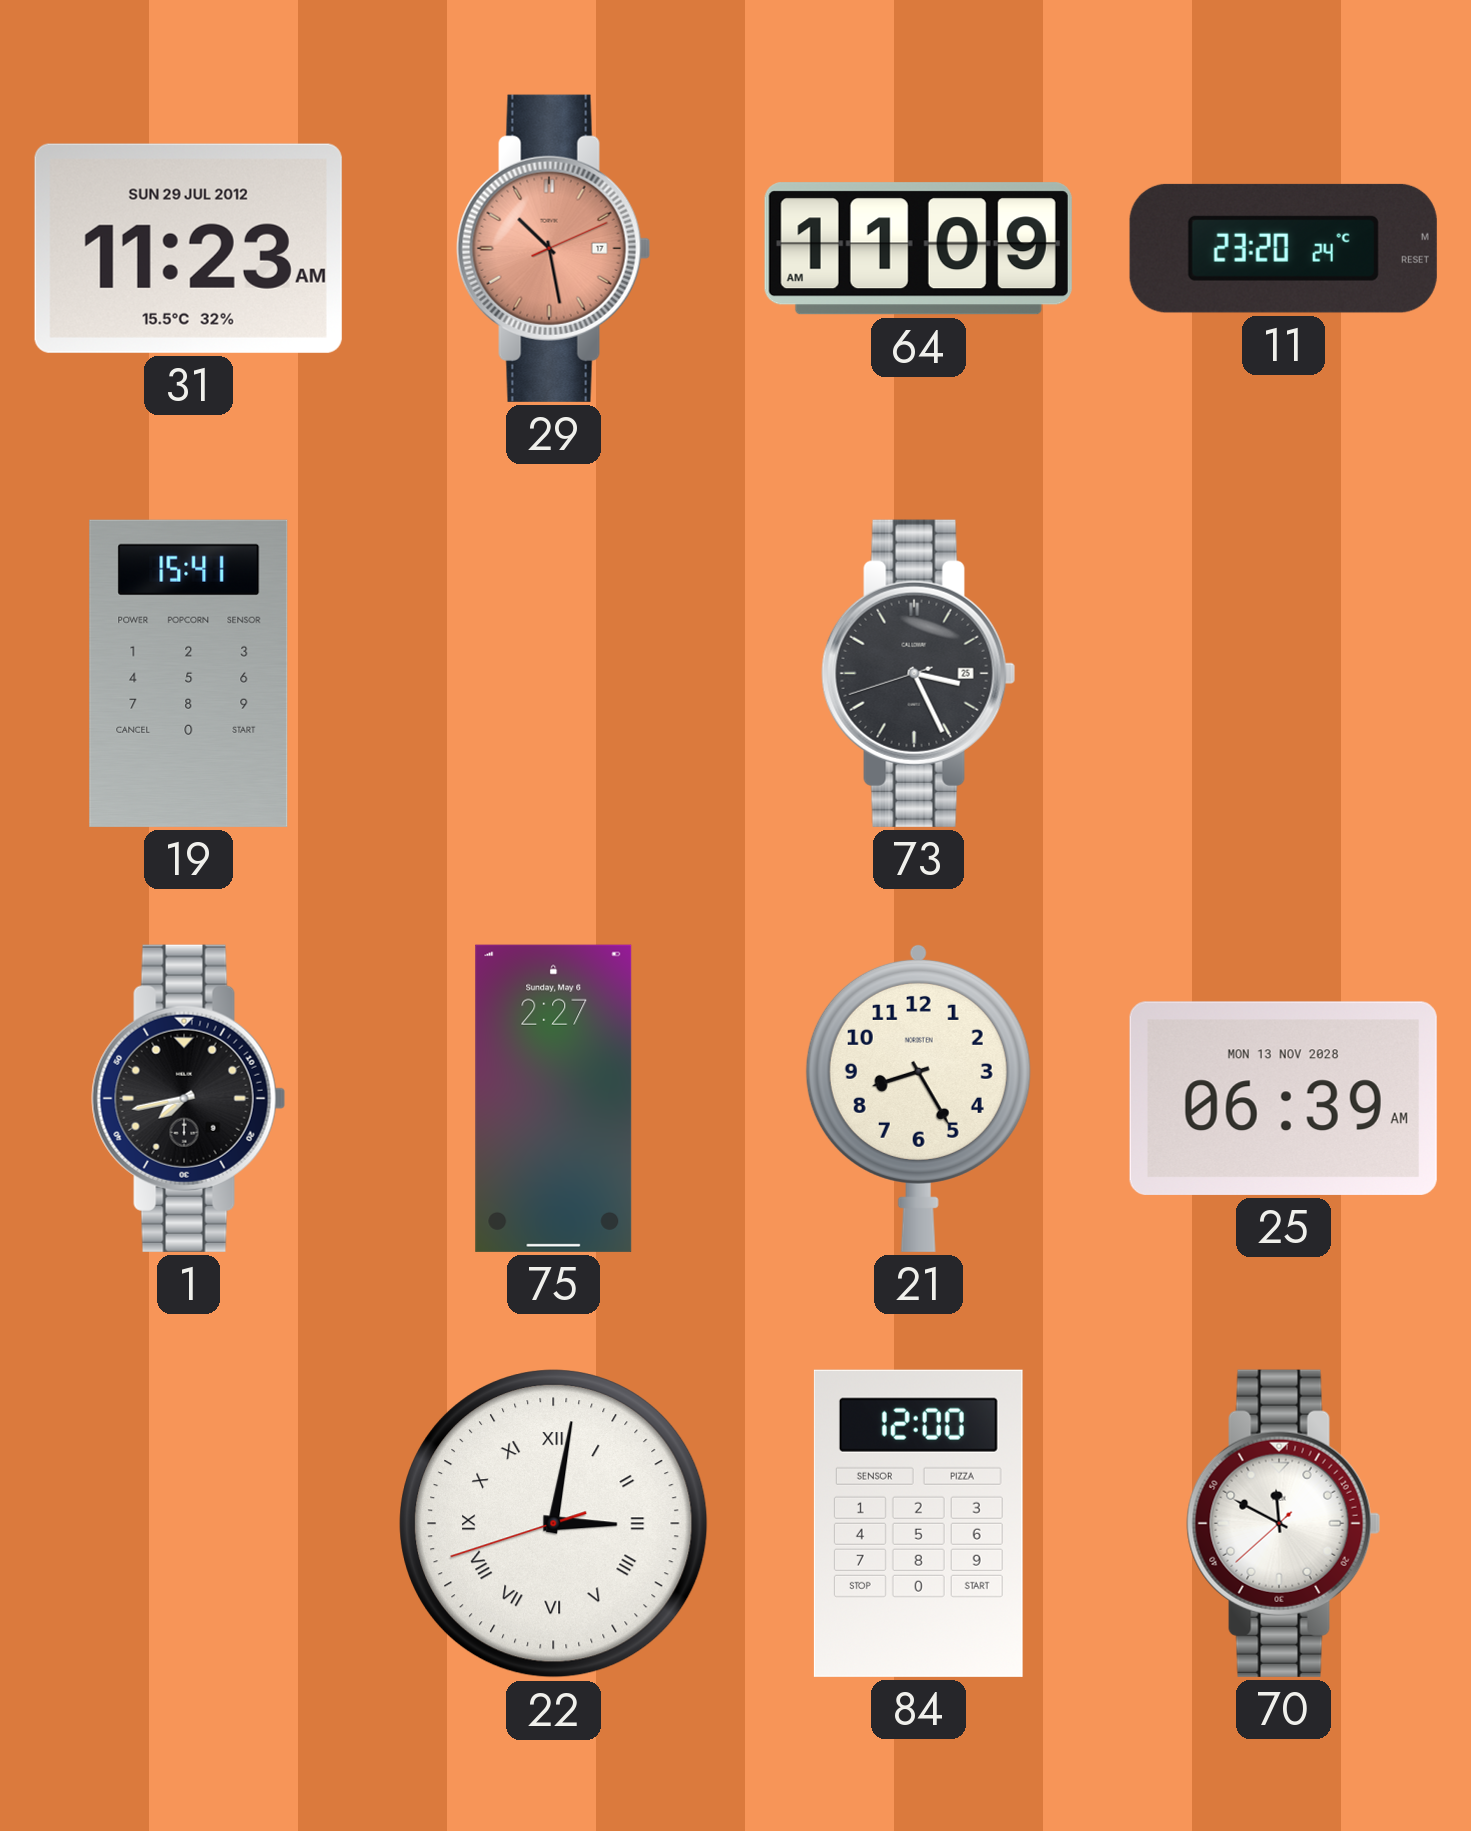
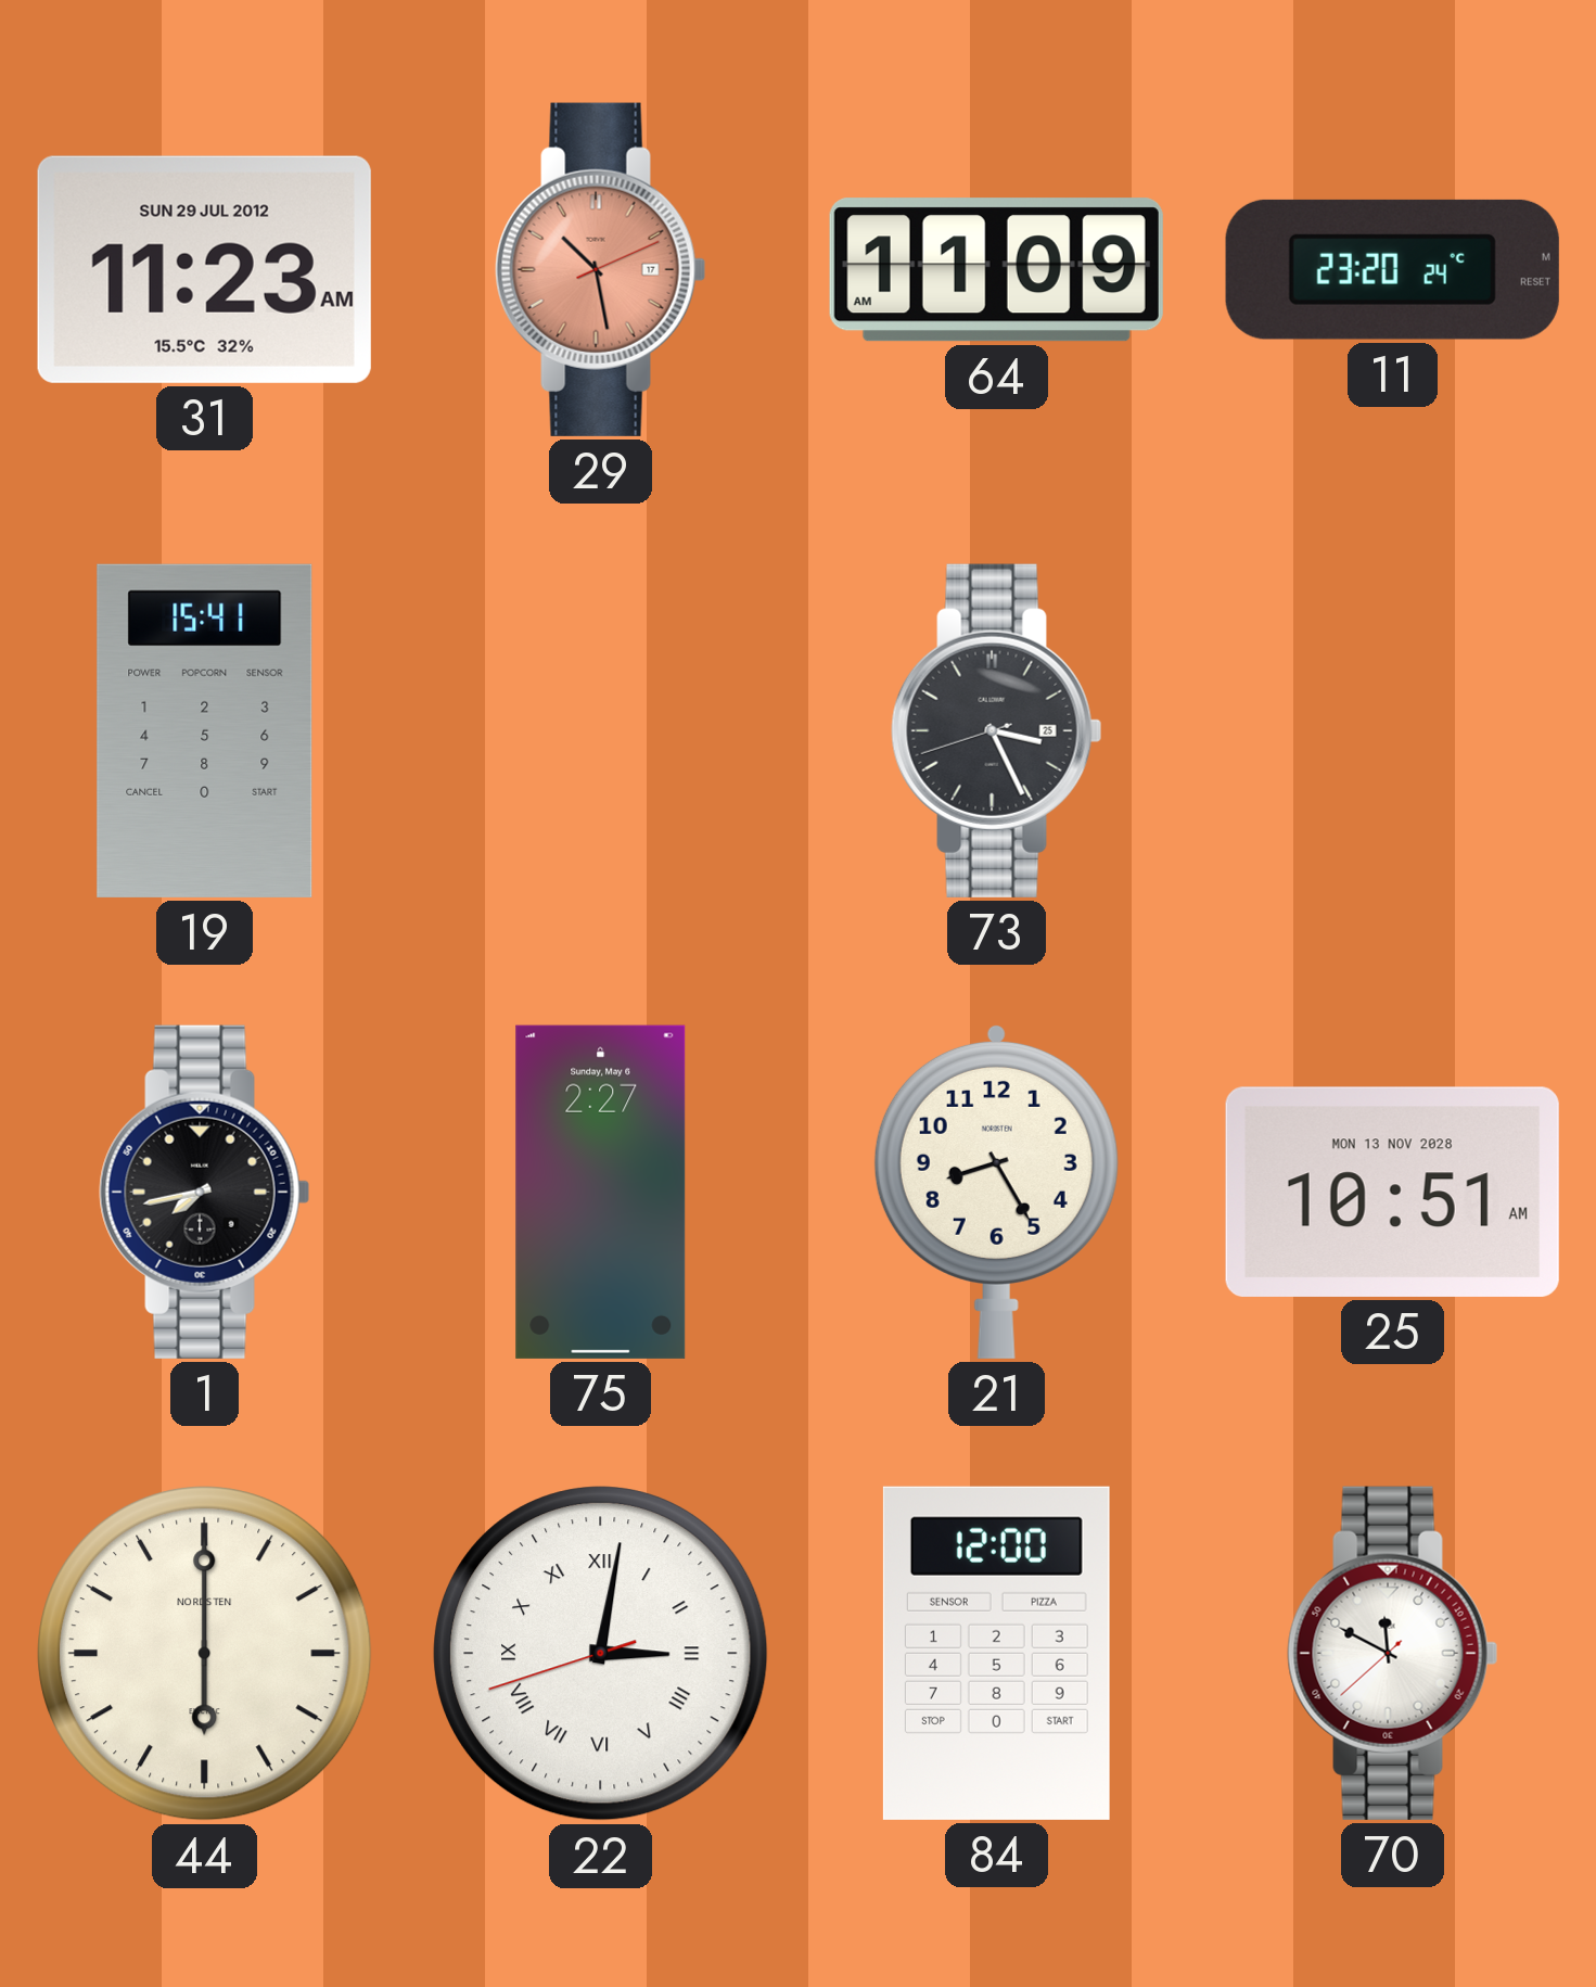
25: 06:39 -> 10:51
44: none -> 6:00
